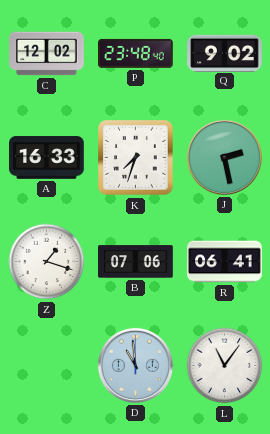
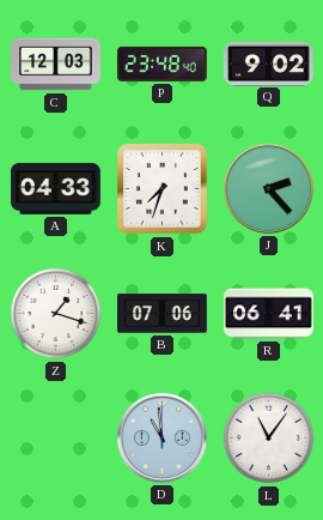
C: 12:02 -> 12:03
A: 16:33 -> 04:33
J: 2:28 -> 2:23
